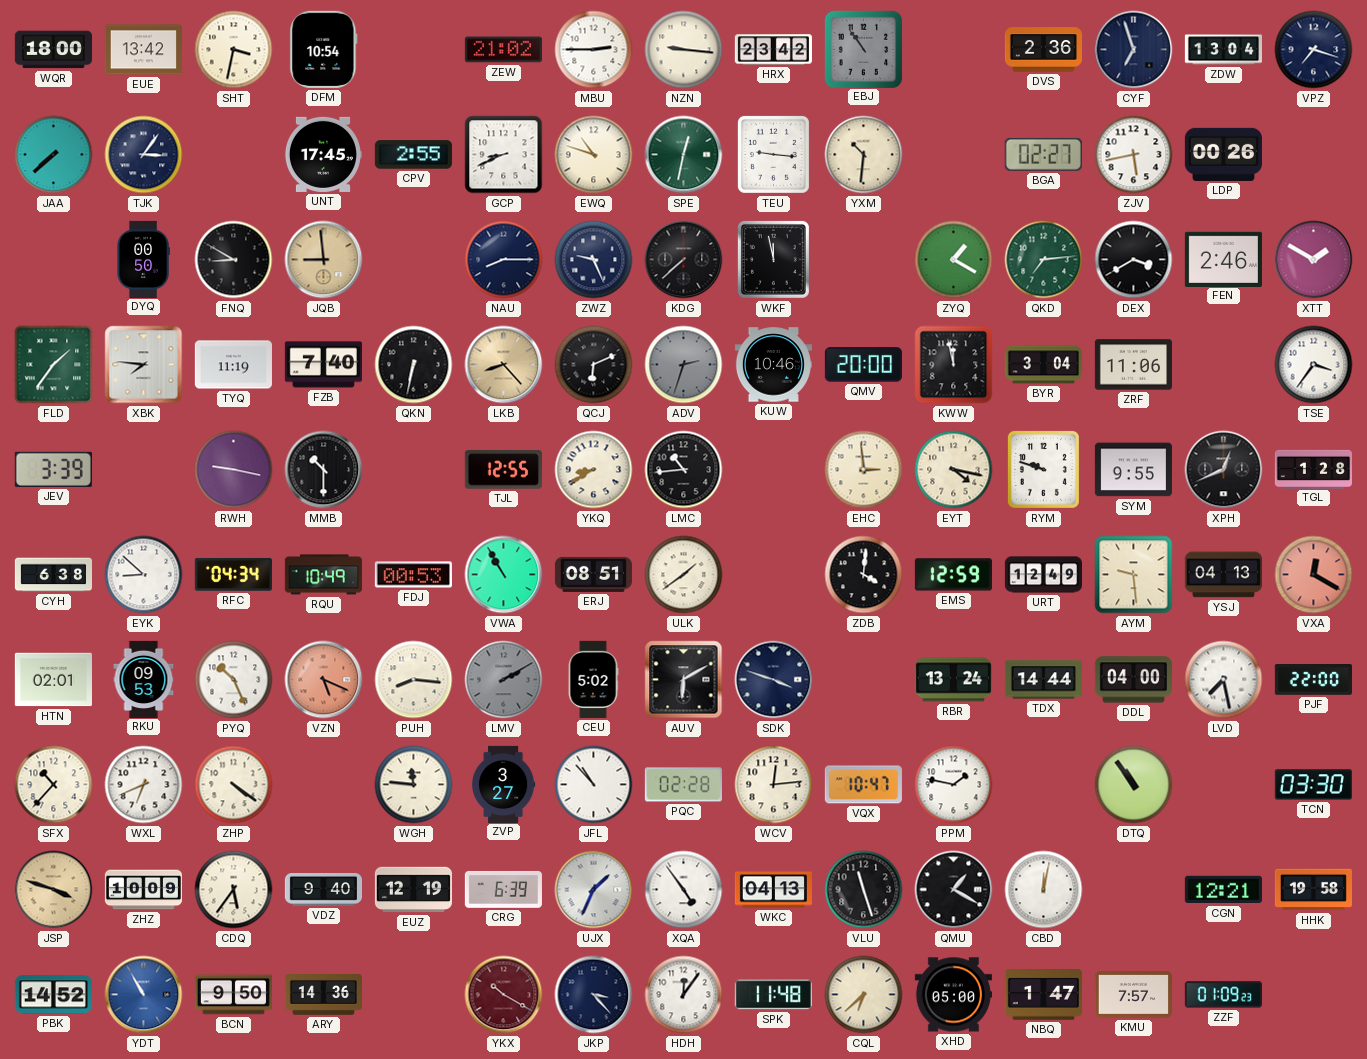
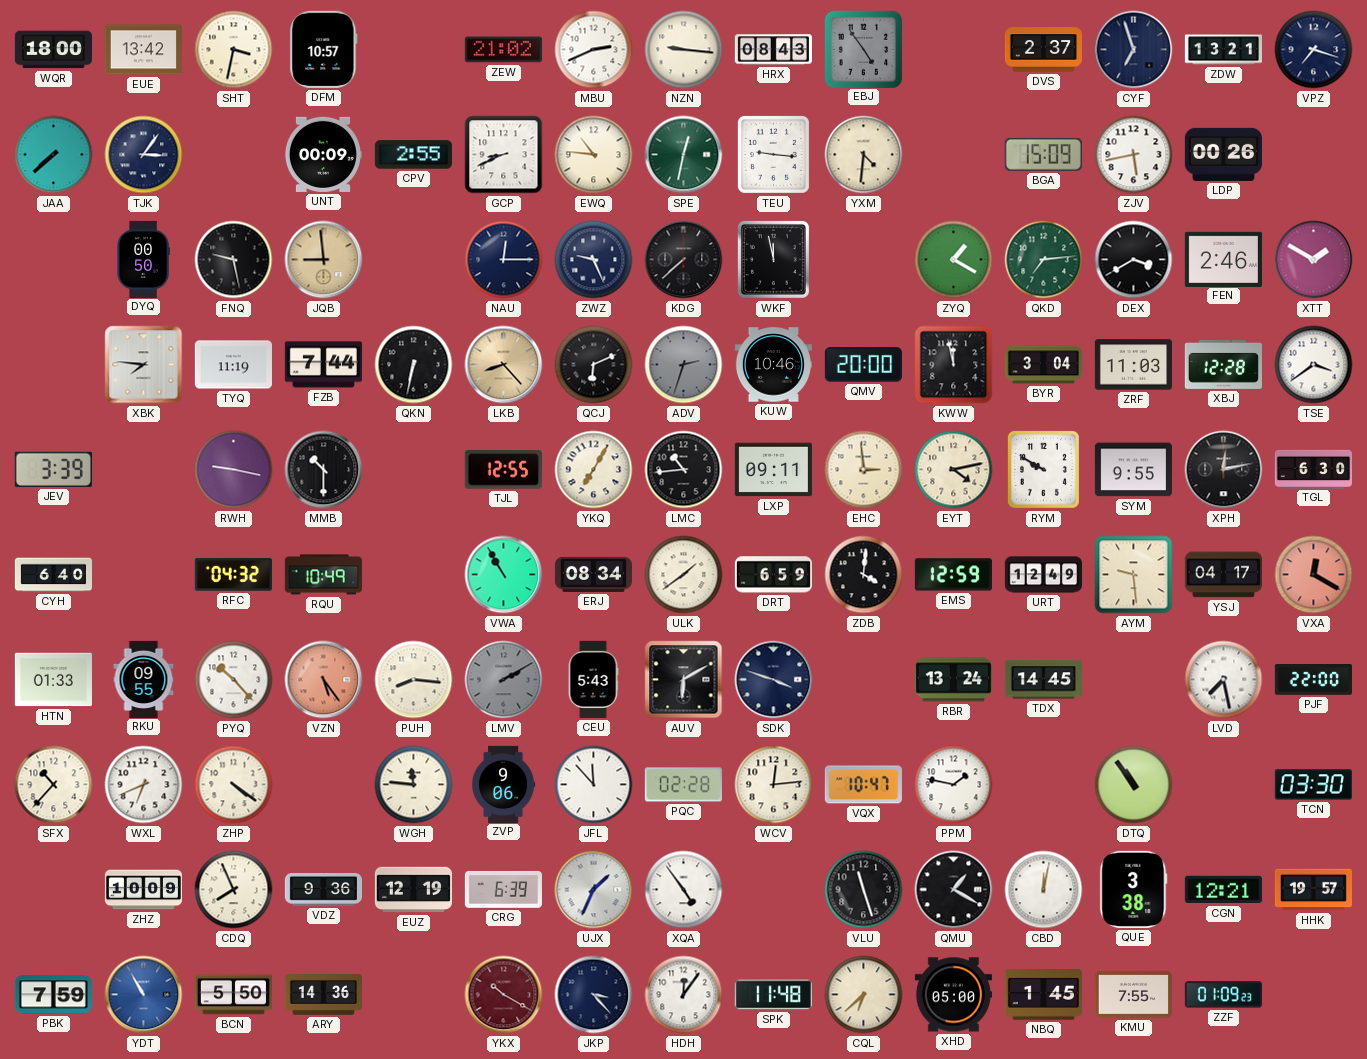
DFM: 10:54 -> 10:57
MBU: 2:45 -> 2:41
HRX: 23:42 -> 08:43
EBJ: 10:54 -> 4:54
DVS: 2:36 -> 2:37
ZDW: 13:04 -> 13:21
UNT: 17:45 -> 00:09
EWQ: 10:48 -> 10:46
YXM: 10:31 -> 4:31
BGA: 02:27 -> 15:09
FNQ: 8:50 -> 9:28
NAU: 8:15 -> 12:15
FLD: 1:36 -> none
FZB: 7:40 -> 7:44
ZRF: 11:06 -> 11:03
XBJ: none -> 12:28
TSE: 3:36 -> 3:39
YKQ: 8:40 -> 7:05
LXP: none -> 09:11
EYT: 4:17 -> 4:13
RYM: 9:48 -> 9:50
XPH: 12:41 -> 12:13
TGL: 1:28 -> 6:30
CYH: 6:38 -> 6:40
EYK: 8:52 -> none
RFC: 04:34 -> 04:32
FDJ: 00:53 -> none
ERJ: 08:51 -> 08:34
DRT: none -> 6:59
YSJ: 04:13 -> 04:17
HTN: 02:01 -> 01:33
RKU: 09:53 -> 09:55
PYQ: 10:26 -> 10:23
VZN: 5:19 -> 5:24
CEU: 5:02 -> 5:43
TDX: 14:44 -> 14:45
DDL: 04:00 -> none
ZVP: 3:27 -> 9:06
JFL: 10:53 -> 11:53
JSP: 3:48 -> none
CDQ: 5:36 -> 7:56
VDZ: 9:40 -> 9:36
WKC: 04:13 -> none
QUE: none -> 3:38
HHK: 19:58 -> 19:57
PBK: 14:52 -> 7:59
BCN: 9:50 -> 5:50
NBQ: 1:47 -> 1:45
KMU: 7:57 -> 7:55
